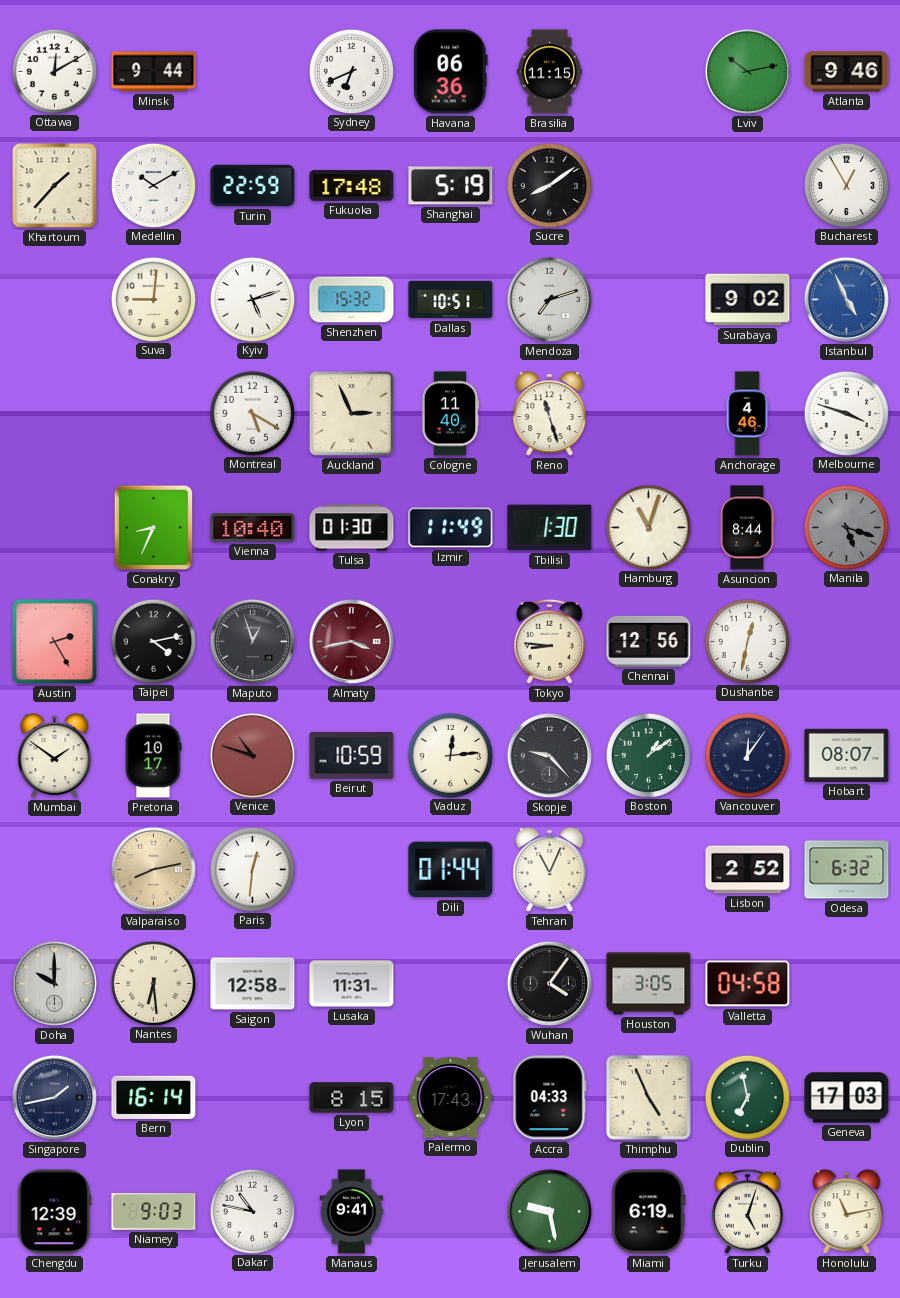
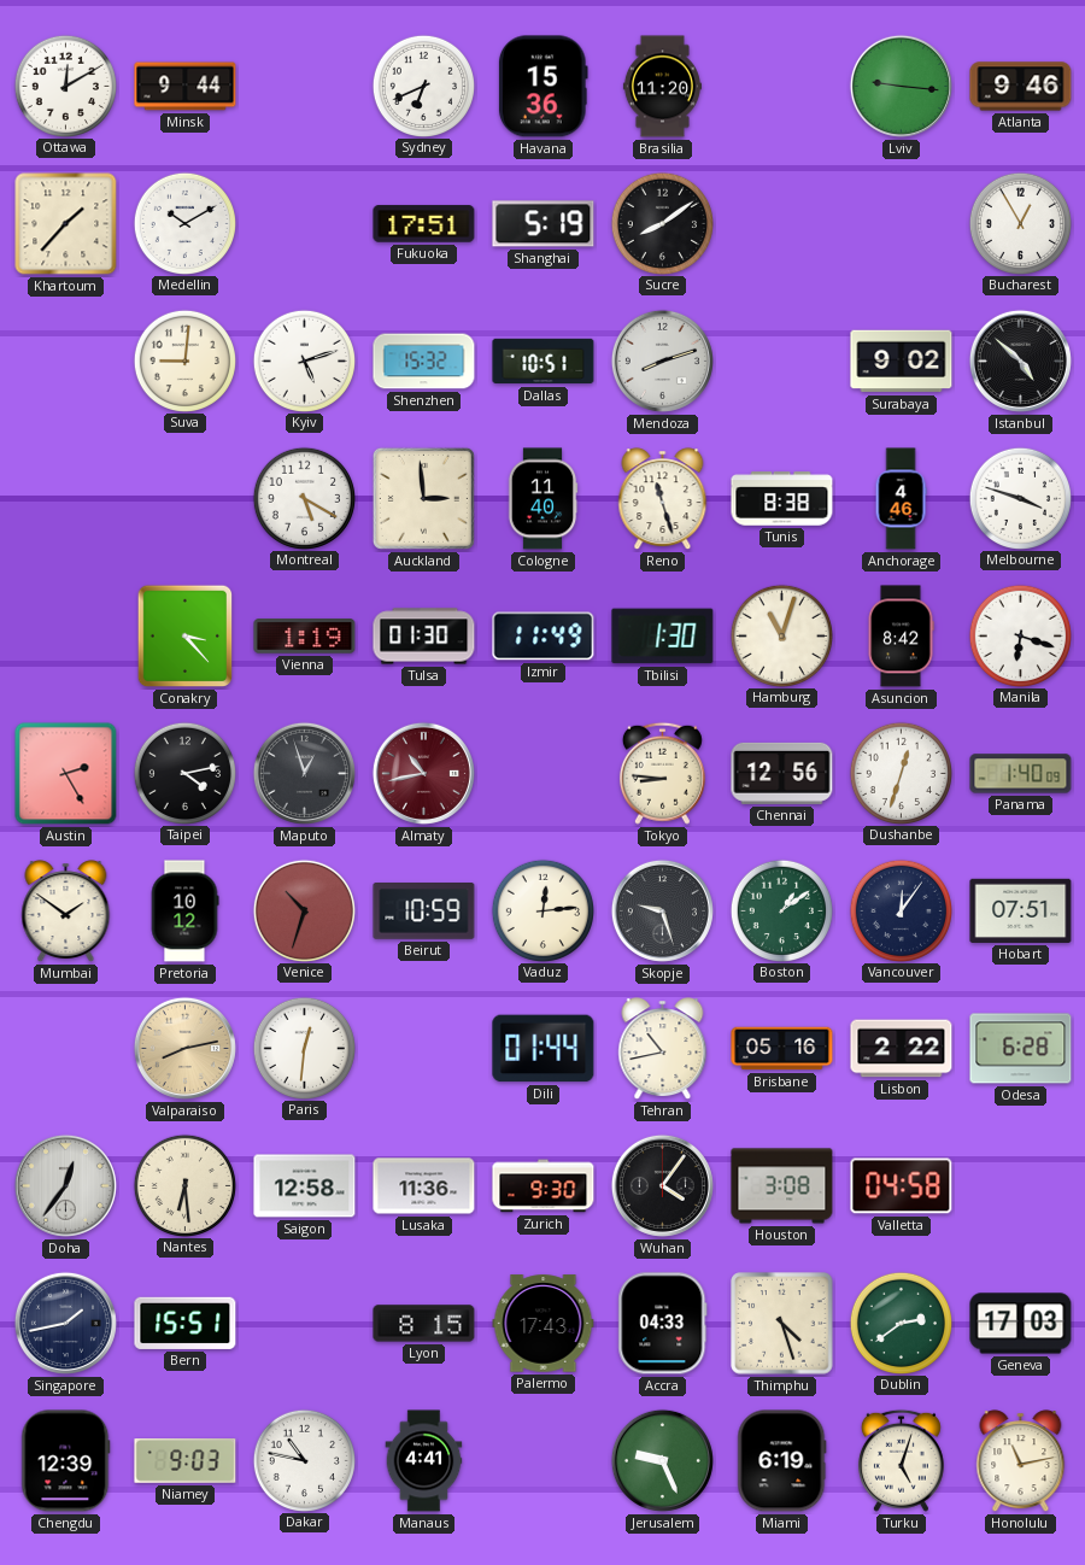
Havana: 06:36 -> 15:36
Brasilia: 11:15 -> 11:20
Lviv: 10:13 -> 9:16
Turin: 22:59 -> none
Fukuoka: 17:48 -> 17:51
Mendoza: 7:12 -> 8:12
Istanbul: 4:56 -> 4:52
Istanbul dial: blue -> black
Auckland: 2:56 -> 2:59
Tunis: none -> 8:38
Conakry: 8:34 -> 3:23
Vienna: 10:40 -> 1:19
Asuncion: 8:44 -> 8:42
Manila: 5:18 -> 6:18
Manila dial: grey -> white
Almaty: 3:43 -> 10:43
Dushanbe: 12:32 -> 12:33
Panama: none -> 1:40
Pretoria: 10:17 -> 10:12
Venice: 10:48 -> 10:33
Skopje: 9:23 -> 9:27
Hobart: 08:07 -> 07:51
Tehran: 11:04 -> 10:43
Brisbane: none -> 05:16
Lisbon: 2:52 -> 2:22
Odesa: 6:32 -> 6:28
Doha: 10:00 -> 12:36
Lusaka: 11:31 -> 11:36
Zurich: none -> 9:30
Houston: 3:05 -> 3:08
Bern: 16:14 -> 15:51
Thimphu: 4:56 -> 4:27
Dublin: 6:58 -> 2:39
Manaus: 9:41 -> 4:41
Jerusalem: 9:28 -> 9:26
